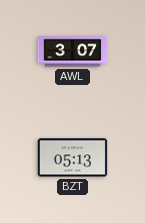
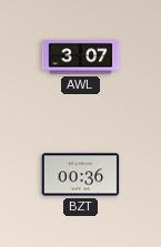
BZT: 05:13 -> 00:36
